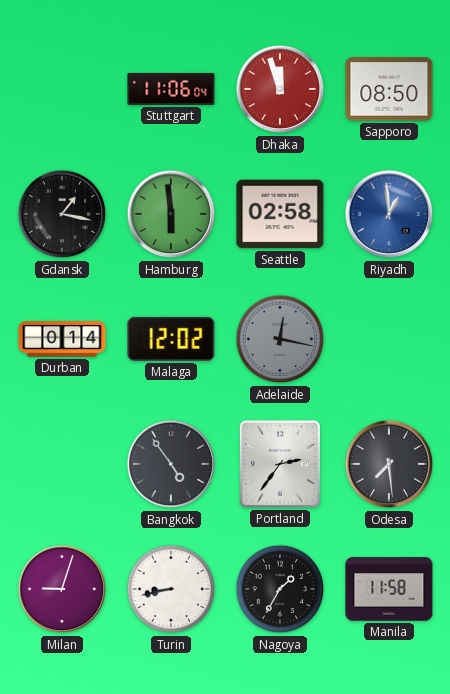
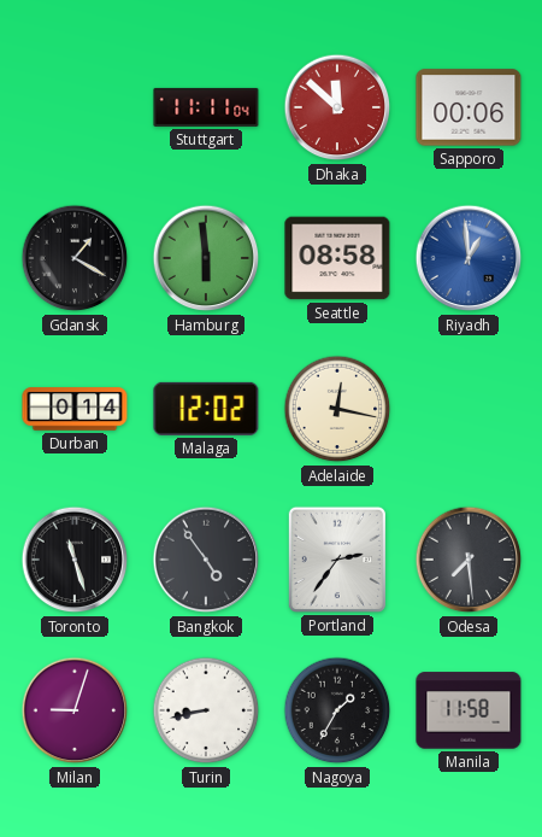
Stuttgart: 11:06 -> 11:11
Dhaka: 11:57 -> 11:52
Sapporo: 08:50 -> 00:06
Gdansk: 1:17 -> 1:20
Seattle: 02:58 -> 08:58
Adelaide dial: grey -> cream
Toronto: none -> 11:27
